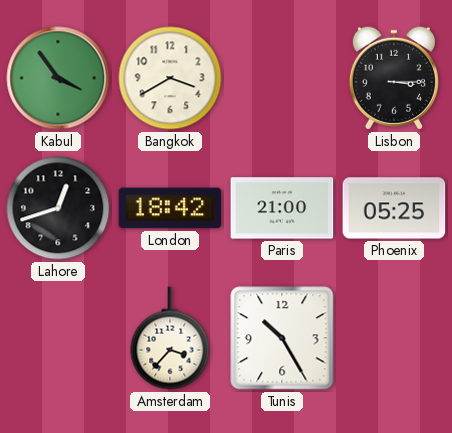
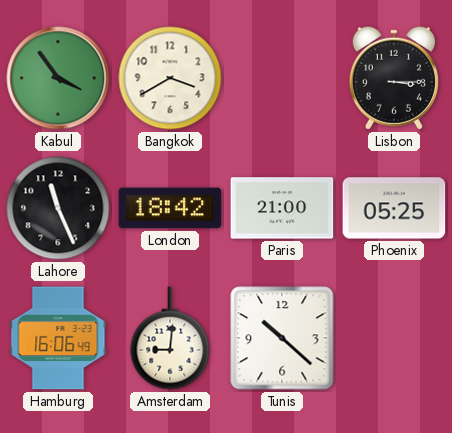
Lahore: 12:42 -> 11:26
Hamburg: none -> 16:06
Amsterdam: 3:37 -> 9:01
Tunis: 10:25 -> 10:22
